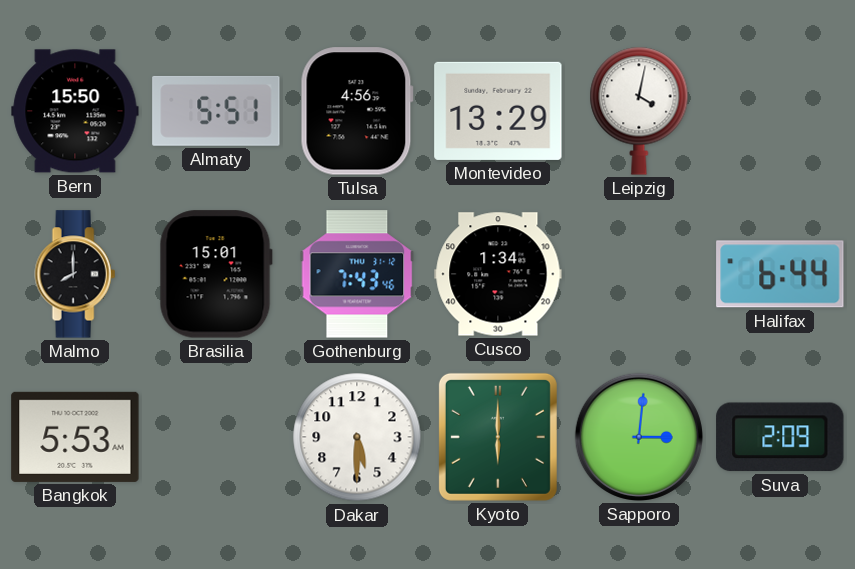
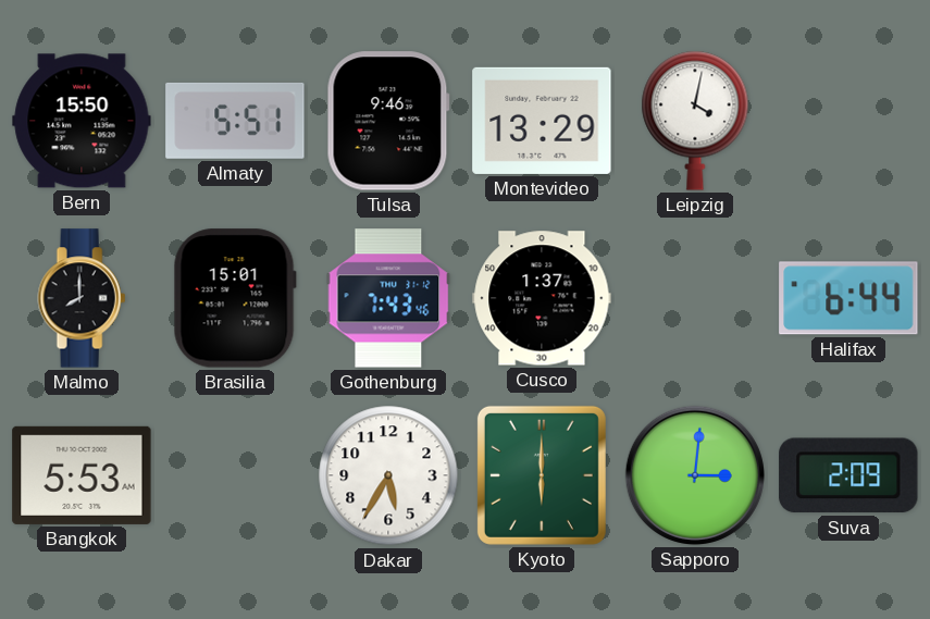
Tulsa: 4:56 -> 9:46
Cusco: 1:34 -> 1:37
Dakar: 5:30 -> 5:35
